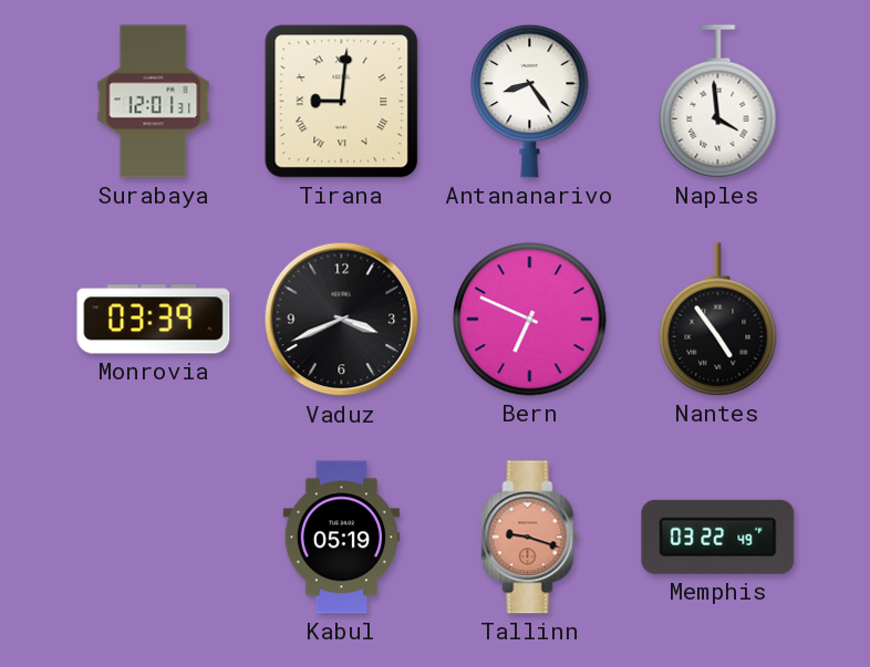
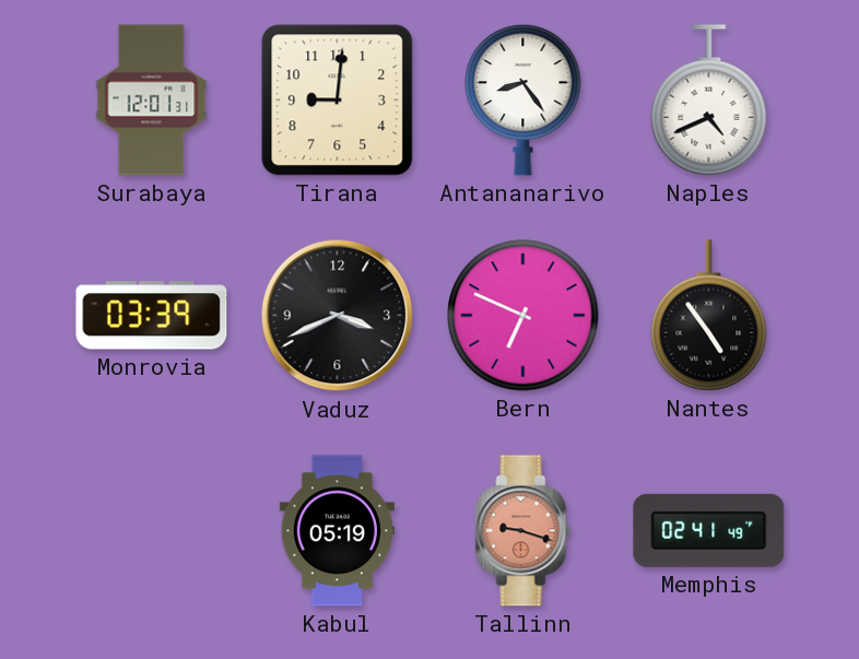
Tirana numerals: Roman -> Arabic
Naples: 3:59 -> 4:41
Memphis: 03:22 -> 02:41
